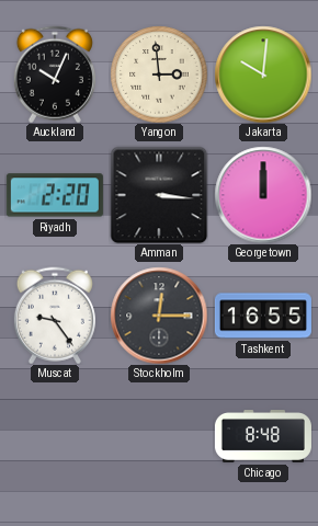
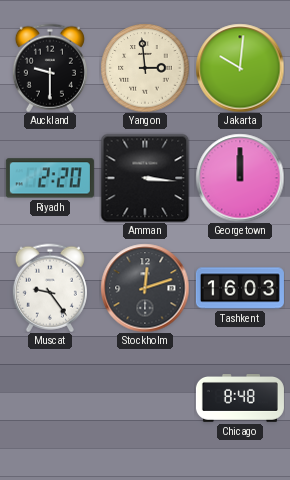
Auckland: 10:04 -> 9:30
Stockholm: 12:15 -> 12:12
Tashkent: 16:55 -> 16:03
